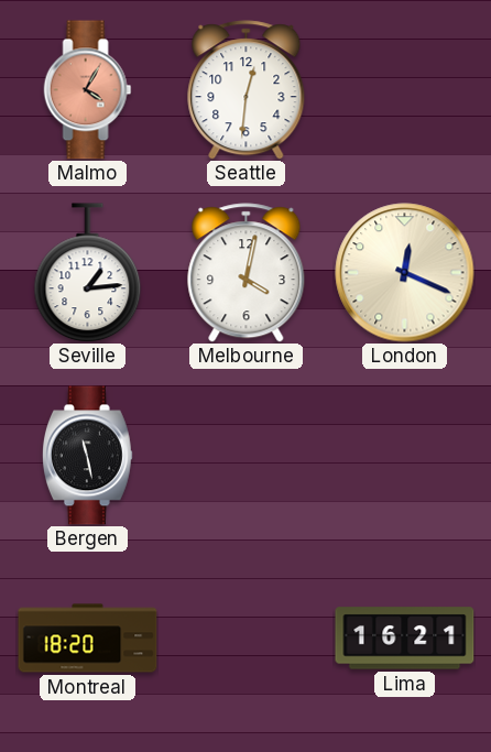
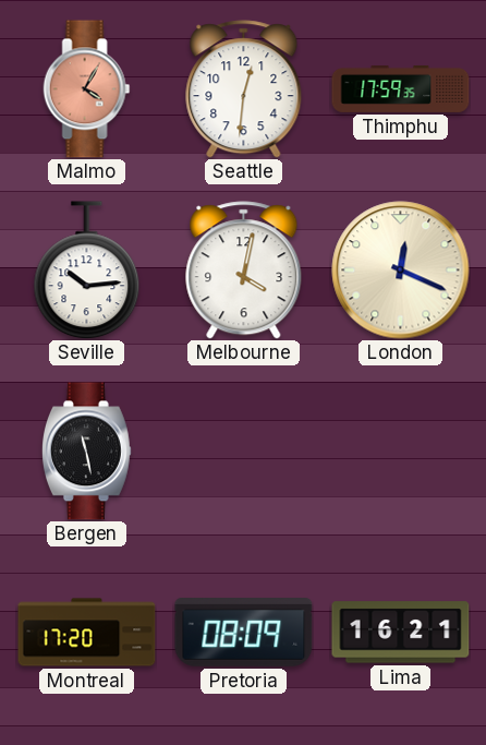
Thimphu: none -> 17:59
Seville: 1:14 -> 10:14
Montreal: 18:20 -> 17:20
Pretoria: none -> 08:09
